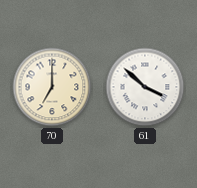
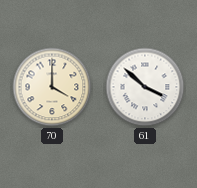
70: 7:00 -> 4:00
